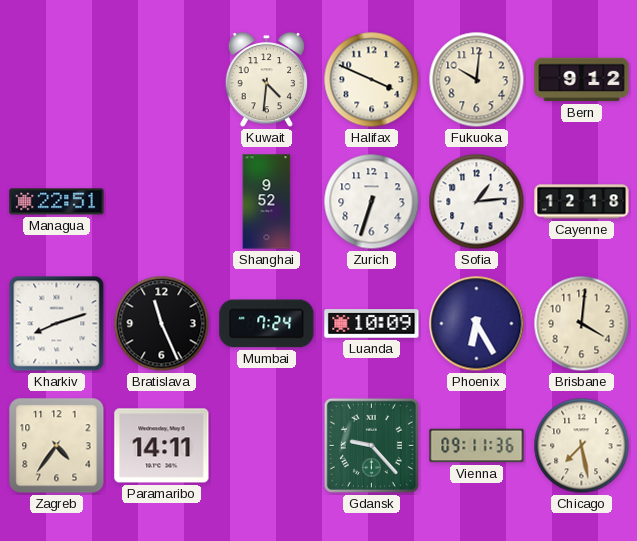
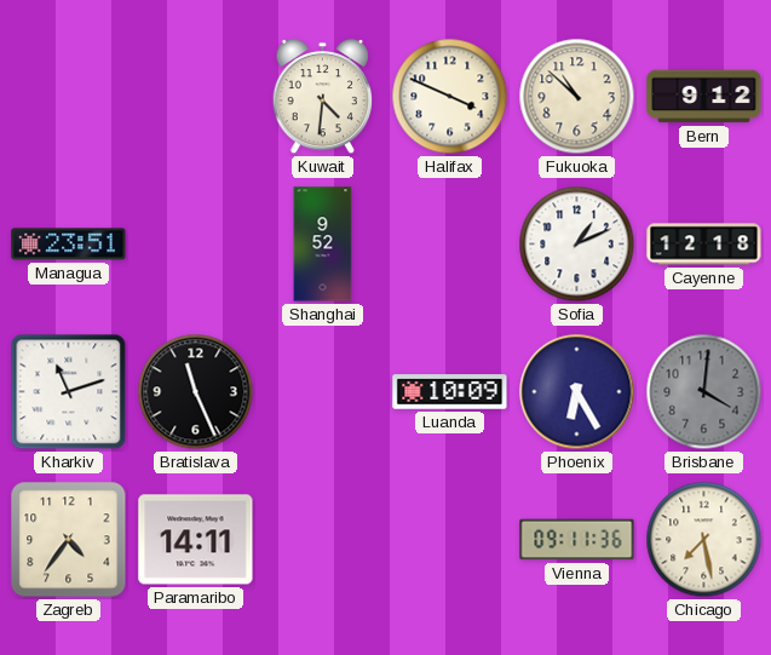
Fukuoka: 10:01 -> 10:52
Managua: 22:51 -> 23:51
Zurich: 6:33 -> none
Sofia: 1:14 -> 1:11
Kharkiv: 8:12 -> 11:12
Mumbai: 7:24 -> none
Brisbane dial: cream -> grey
Gdansk: 9:23 -> none
